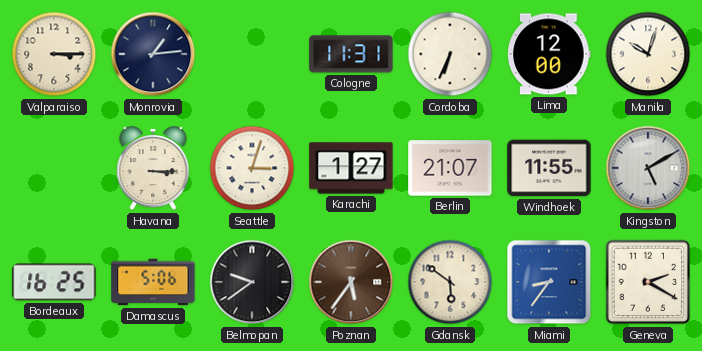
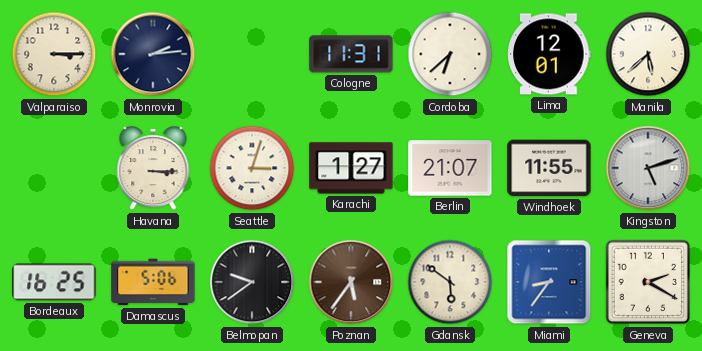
Monrovia: 1:14 -> 2:14
Cordoba: 6:34 -> 6:38
Lima: 12:00 -> 12:01
Manila: 10:03 -> 5:38
Kingston: 5:10 -> 5:12
